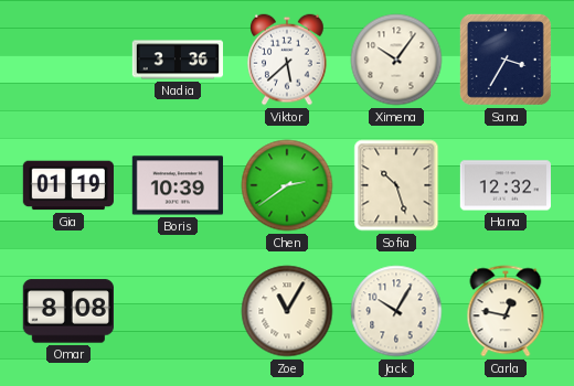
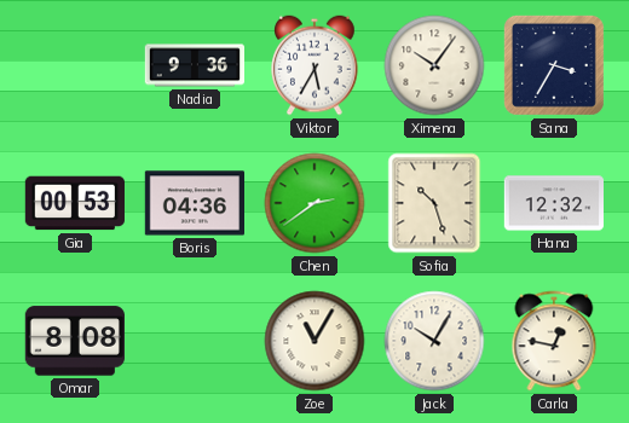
Nadia: 3:36 -> 9:36
Viktor: 5:38 -> 5:35
Gia: 01:19 -> 00:53
Boris: 10:39 -> 04:36
